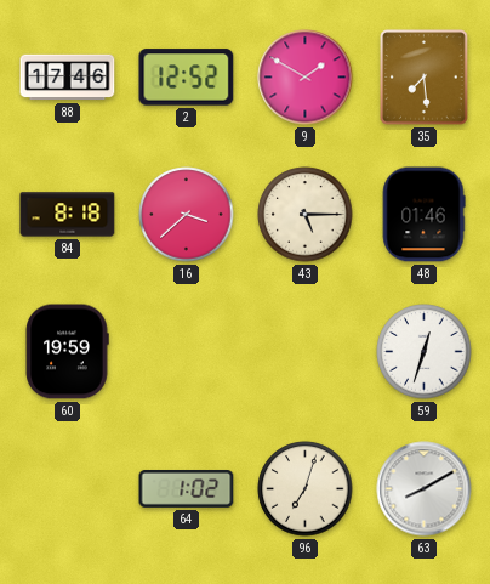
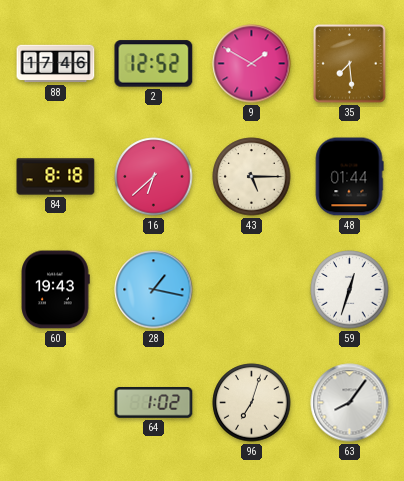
16: 3:38 -> 6:38
48: 01:46 -> 01:44
60: 19:59 -> 19:43
28: none -> 1:17
63: 8:10 -> 8:06
